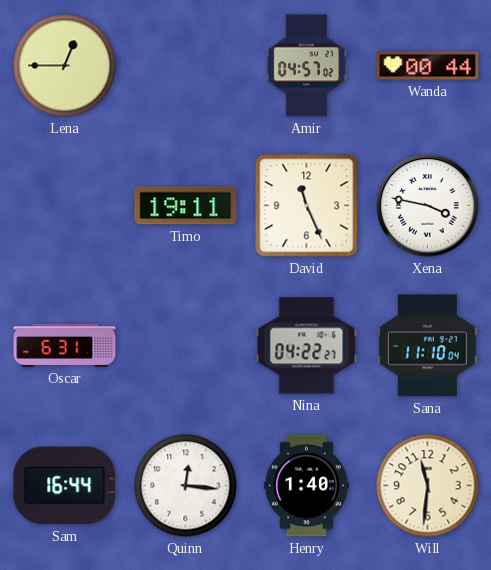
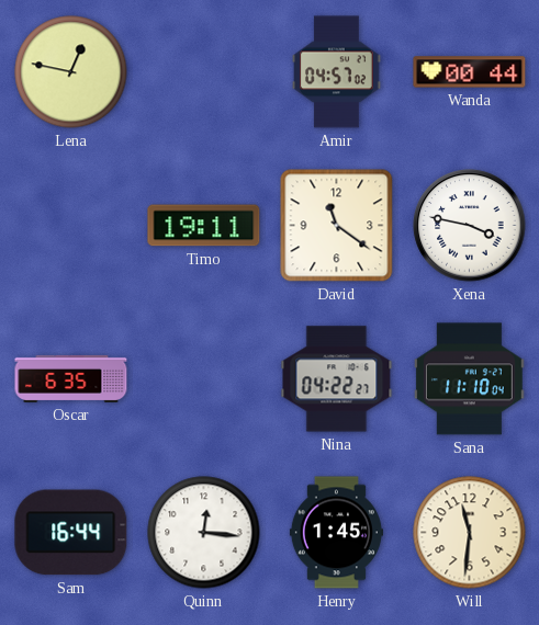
Lena: 12:45 -> 12:47
David: 11:26 -> 11:21
Oscar: 6:31 -> 6:35
Henry: 1:40 -> 1:45
